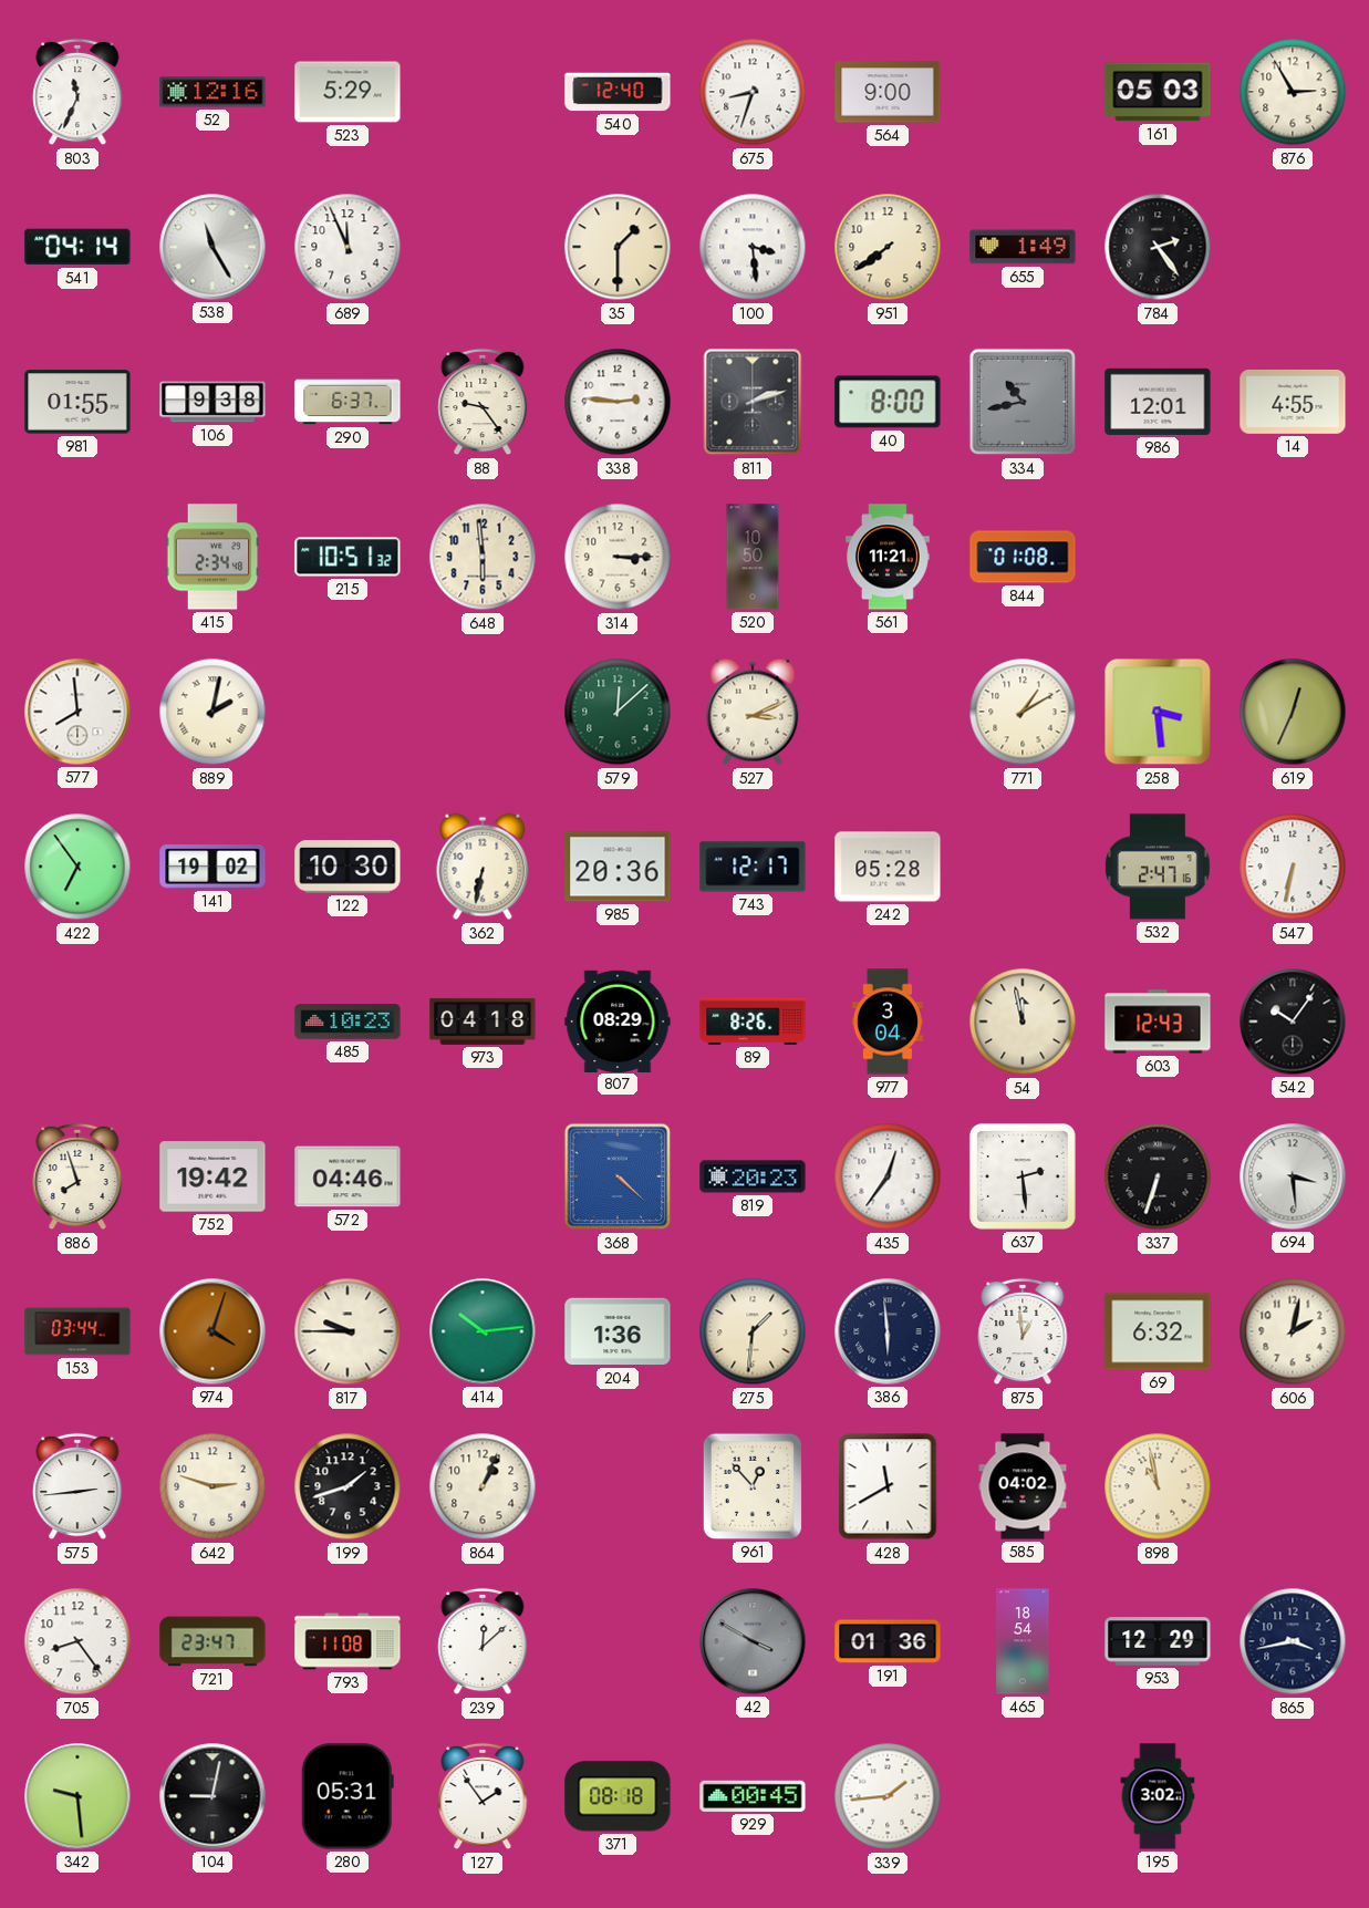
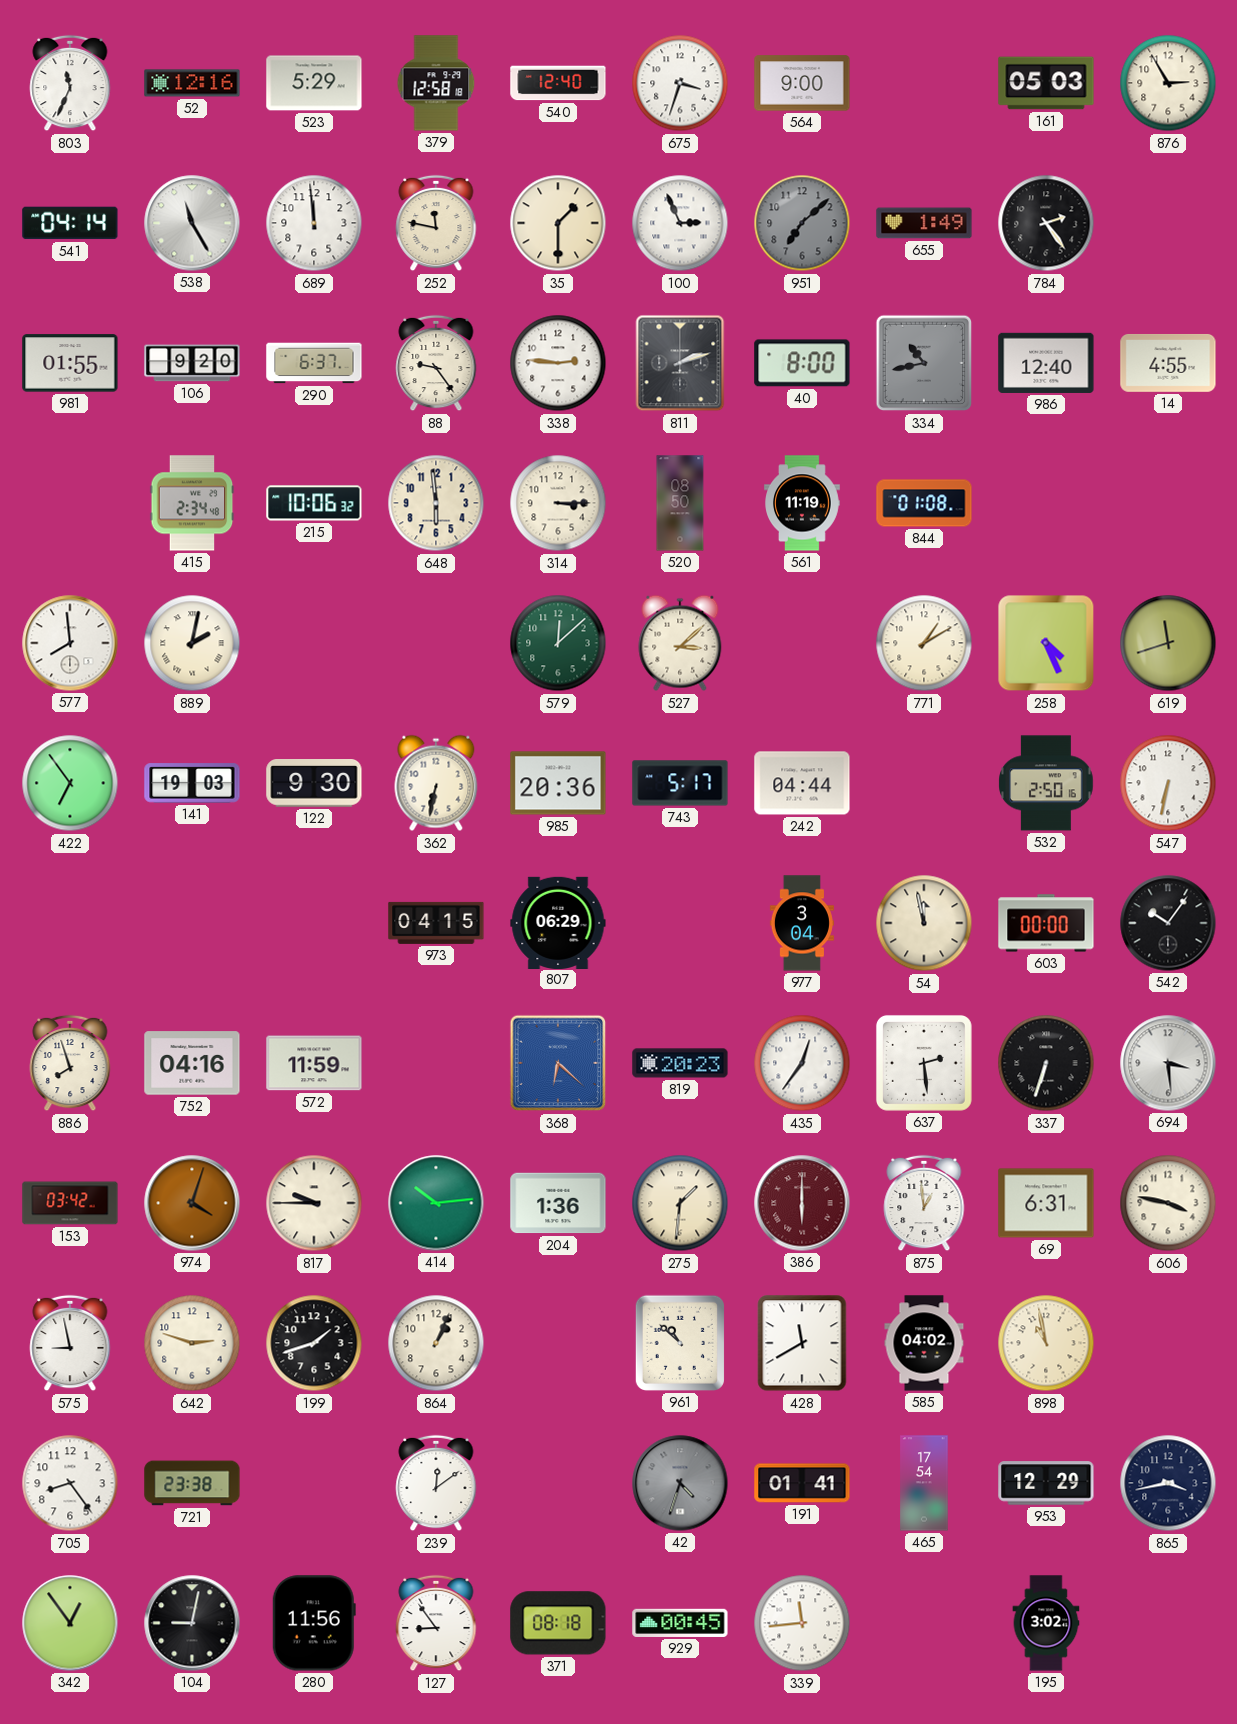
379: none -> 12:58
675: 8:33 -> 3:33
689: 11:56 -> 11:59
252: none -> 11:47
100: 3:29 -> 2:56
951: 7:39 -> 7:08
951 dial: cream -> grey
106: 9:38 -> 9:20
986: 12:01 -> 12:40
215: 10:51 -> 10:06
520: 10:50 -> 08:50
561: 11:21 -> 11:19
527: 3:11 -> 3:08
258: 3:29 -> 4:26
619: 12:34 -> 11:42
141: 19:02 -> 19:03
122: 10:30 -> 9:30
743: 12:17 -> 5:17
242: 05:28 -> 04:44
532: 2:47 -> 2:50
485: 10:23 -> none
973: 04:18 -> 04:15
807: 08:29 -> 06:29
89: 8:26 -> none
603: 12:43 -> 00:00
752: 19:42 -> 04:16
572: 04:46 -> 11:59
368: 4:22 -> 6:22
153: 03:44 -> 03:42
386: 5:59 -> 6:00
386 dial: navy -> burgundy
69: 6:32 -> 6:31
606: 2:02 -> 3:47
575: 2:44 -> 8:58
961: 12:53 -> 10:52
721: 23:47 -> 23:38
793: 11:08 -> none
239: 12:08 -> 12:09
42: 3:50 -> 4:33
191: 01:36 -> 01:41
465: 18:54 -> 17:54
342: 9:29 -> 12:54
280: 05:31 -> 11:56
127: 1:54 -> 8:54
339: 1:44 -> 11:44
